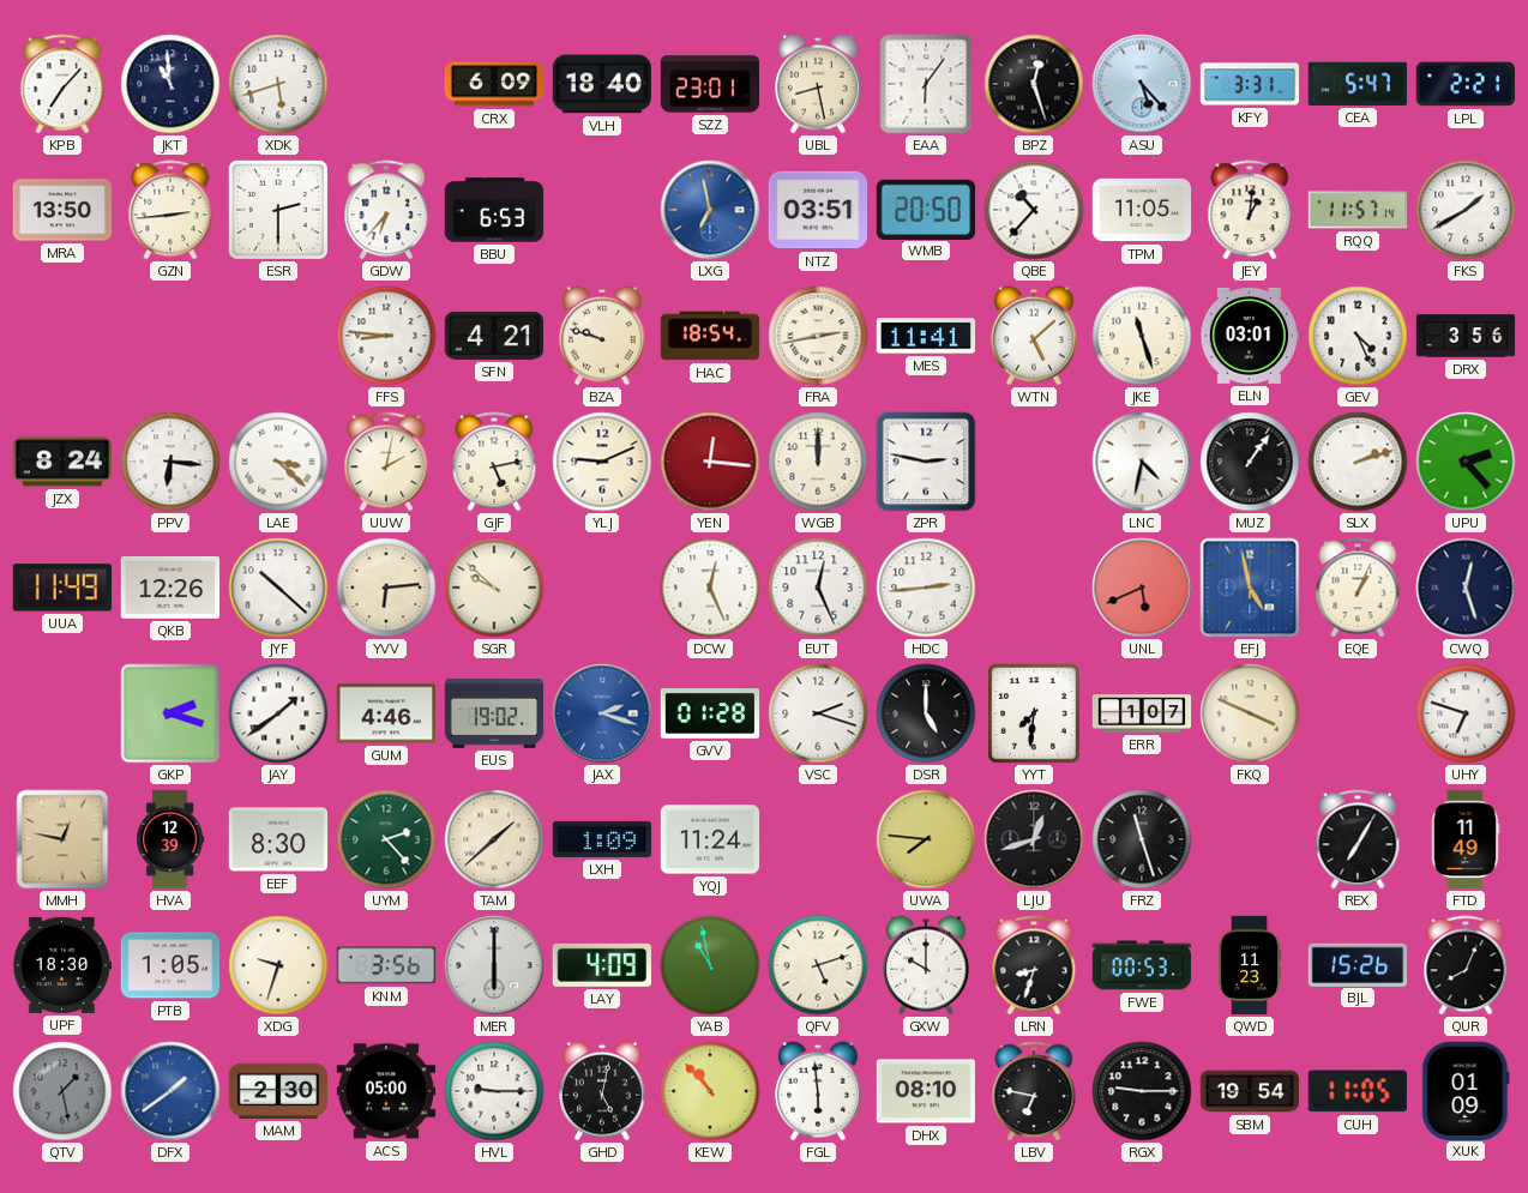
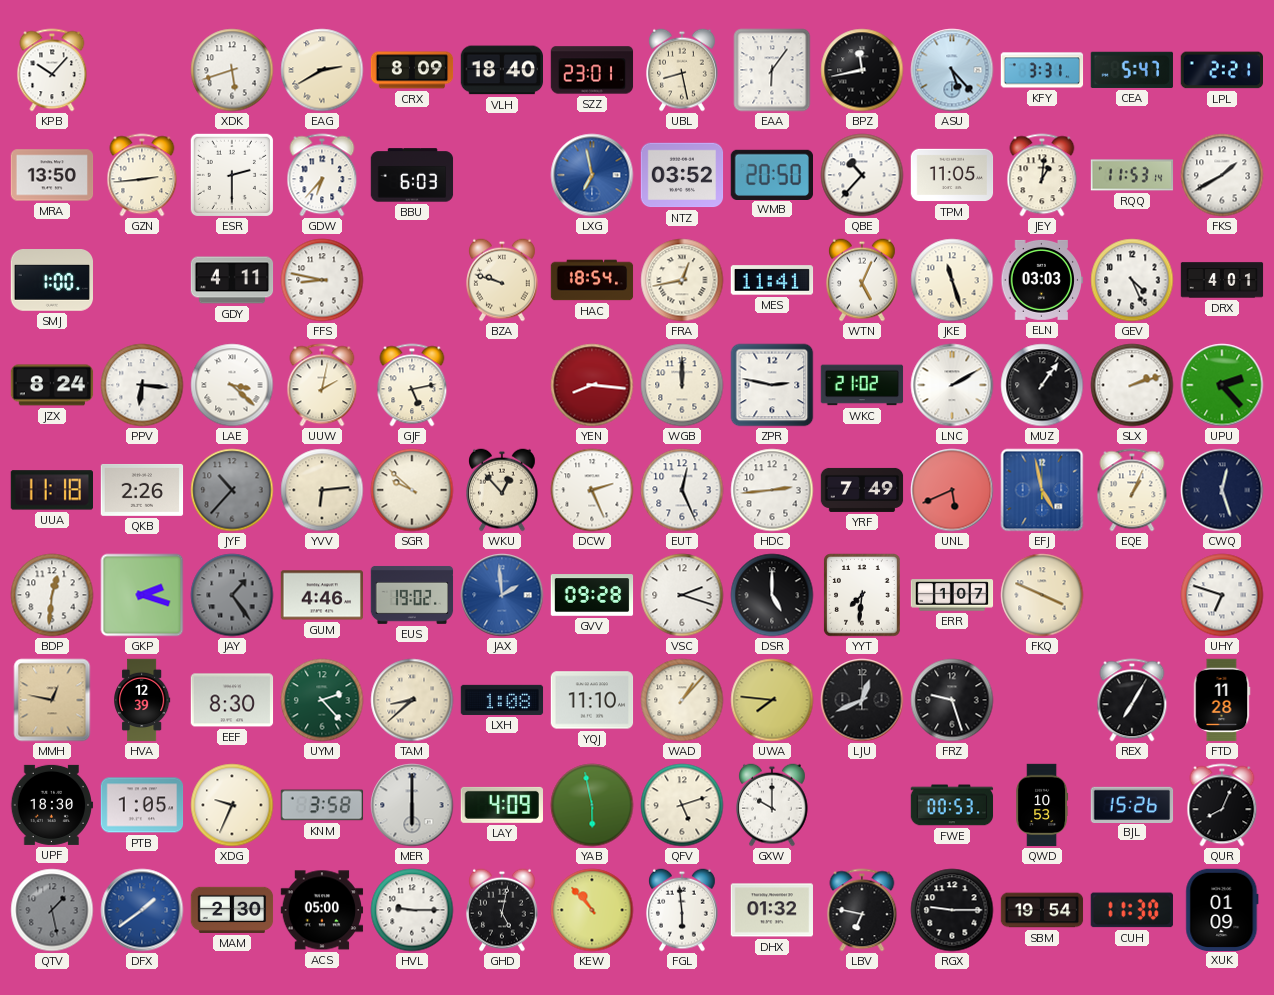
KPB: 7:07 -> 10:07
JKT: 10:59 -> none
EAG: none -> 2:40
CRX: 6:09 -> 8:09
BPZ: 12:27 -> 11:43
BBU: 6:53 -> 6:03
NTZ: 03:51 -> 03:52
RQQ: 11:57 -> 11:53
SMJ: none -> 1:00
GDY: none -> 4:11
FFS: 8:46 -> 8:47
SFN: 4:21 -> none
FRA: 2:43 -> 12:43
WTN: 5:08 -> 5:04
ELN: 03:01 -> 03:03
DRX: 3:56 -> 4:01
YLJ: 9:11 -> none
YEN: 12:16 -> 8:16
WKC: none -> 21:02
LNC: 4:32 -> 2:10
UUA: 11:49 -> 11:18
QKB: 12:26 -> 2:26
JYF: 10:22 -> 10:37
JYF dial: white -> grey
WKU: none -> 12:53
DCW: 12:26 -> 2:26
YRF: none -> 7:49
BDP: none -> 12:31
JAY: 1:39 -> 1:24
JAY dial: white -> grey
JAX: 2:18 -> 1:59
GVV: 01:28 -> 09:28
TAM: 1:38 -> 8:38
LXH: 1:09 -> 1:08
YQJ: 11:24 -> 11:10
WAD: none -> 1:07
LJU: 12:42 -> 12:41
FRZ: 11:27 -> 9:27
FTD: 11:49 -> 11:28
XDG: 9:33 -> 9:34
KNM: 3:56 -> 3:58
YAB: 10:58 -> 5:58
LRN: 8:33 -> none
QWD: 11:23 -> 10:53
DHX: 08:10 -> 01:32
CUH: 11:05 -> 11:30
